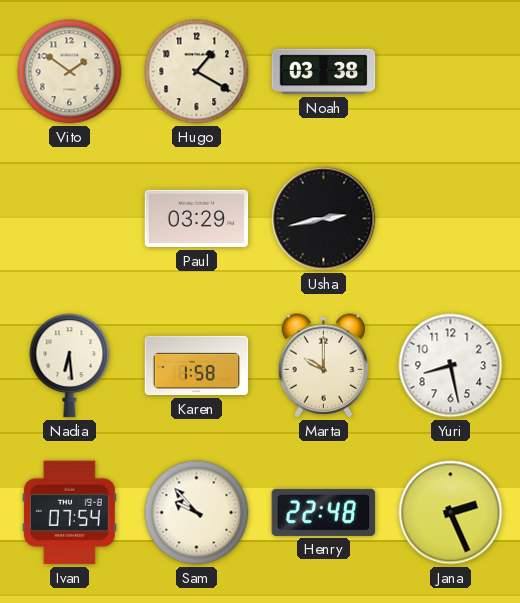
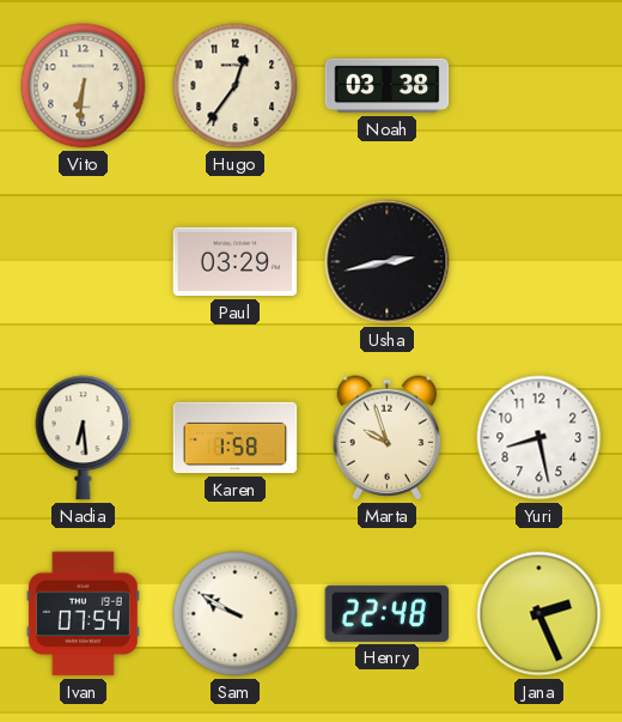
Vito: 1:51 -> 6:31
Hugo: 1:20 -> 12:36
Marta: 10:00 -> 9:57
Sam: 9:53 -> 9:50
